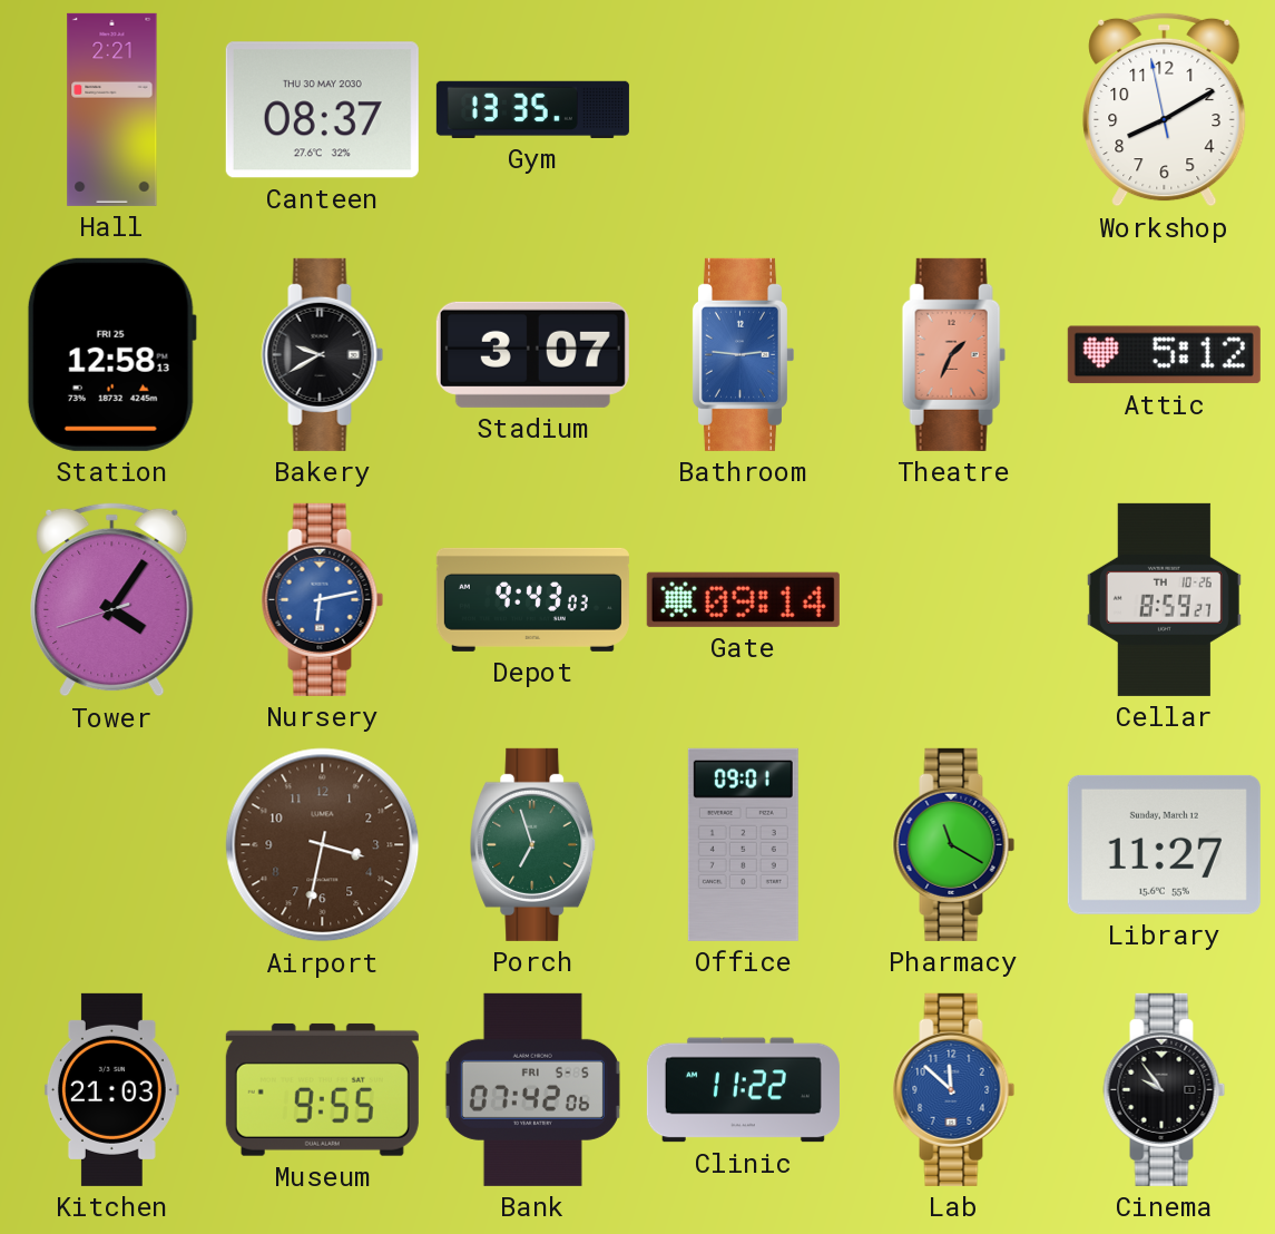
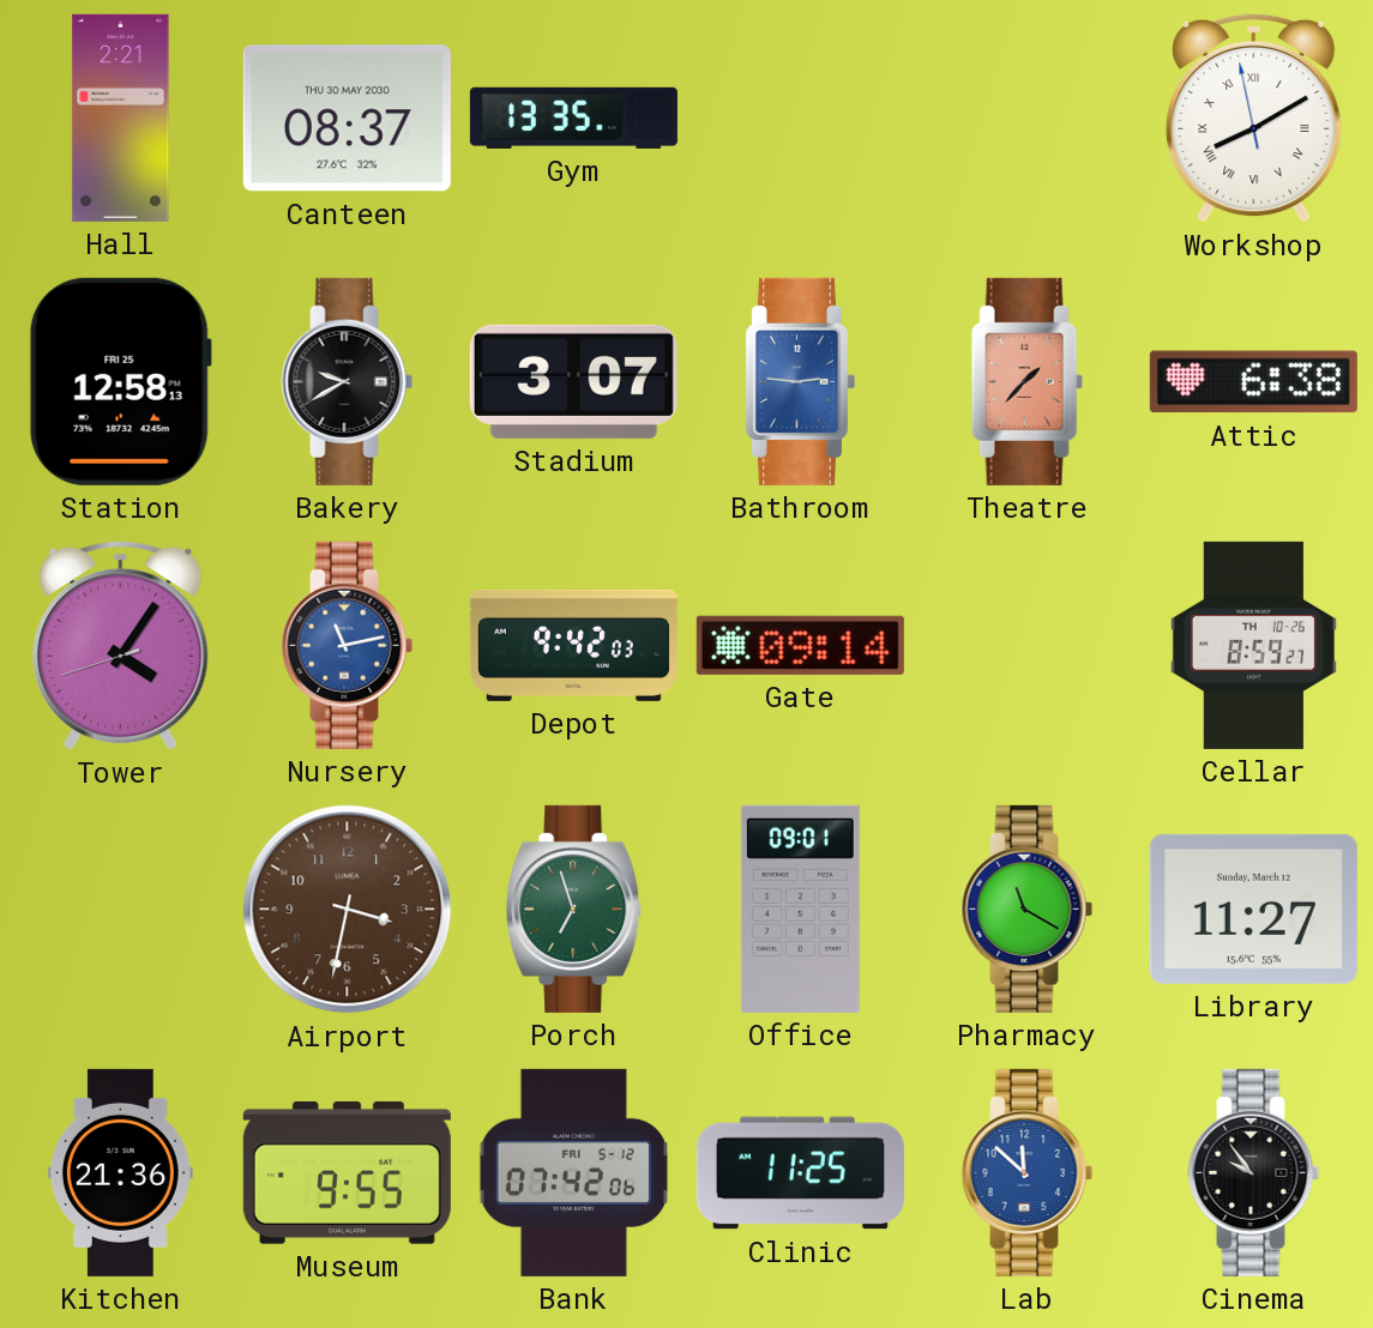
Workshop numerals: Arabic -> Roman
Theatre: 1:34 -> 1:37
Attic: 5:12 -> 6:38
Nursery: 6:13 -> 11:13
Depot: 9:43 -> 9:42
Kitchen: 21:03 -> 21:36
Bank date: FRI 5-5 -> FRI 5-12
Clinic: 11:22 -> 11:25
